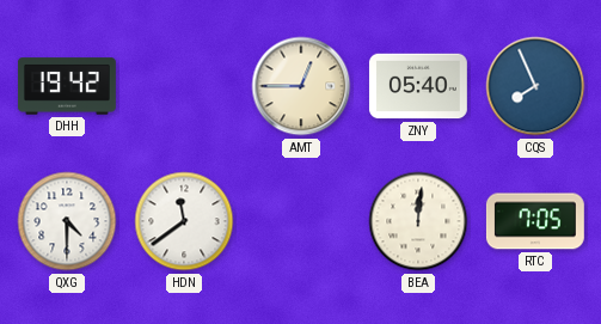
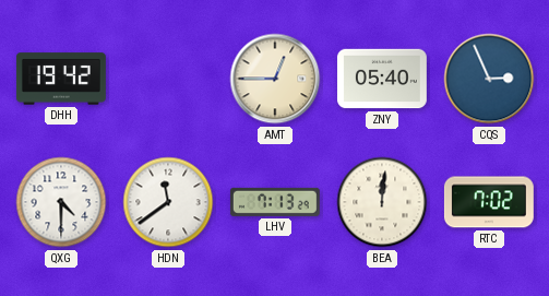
CQS: 7:56 -> 2:56
LHV: none -> 7:13
RTC: 7:05 -> 7:02
